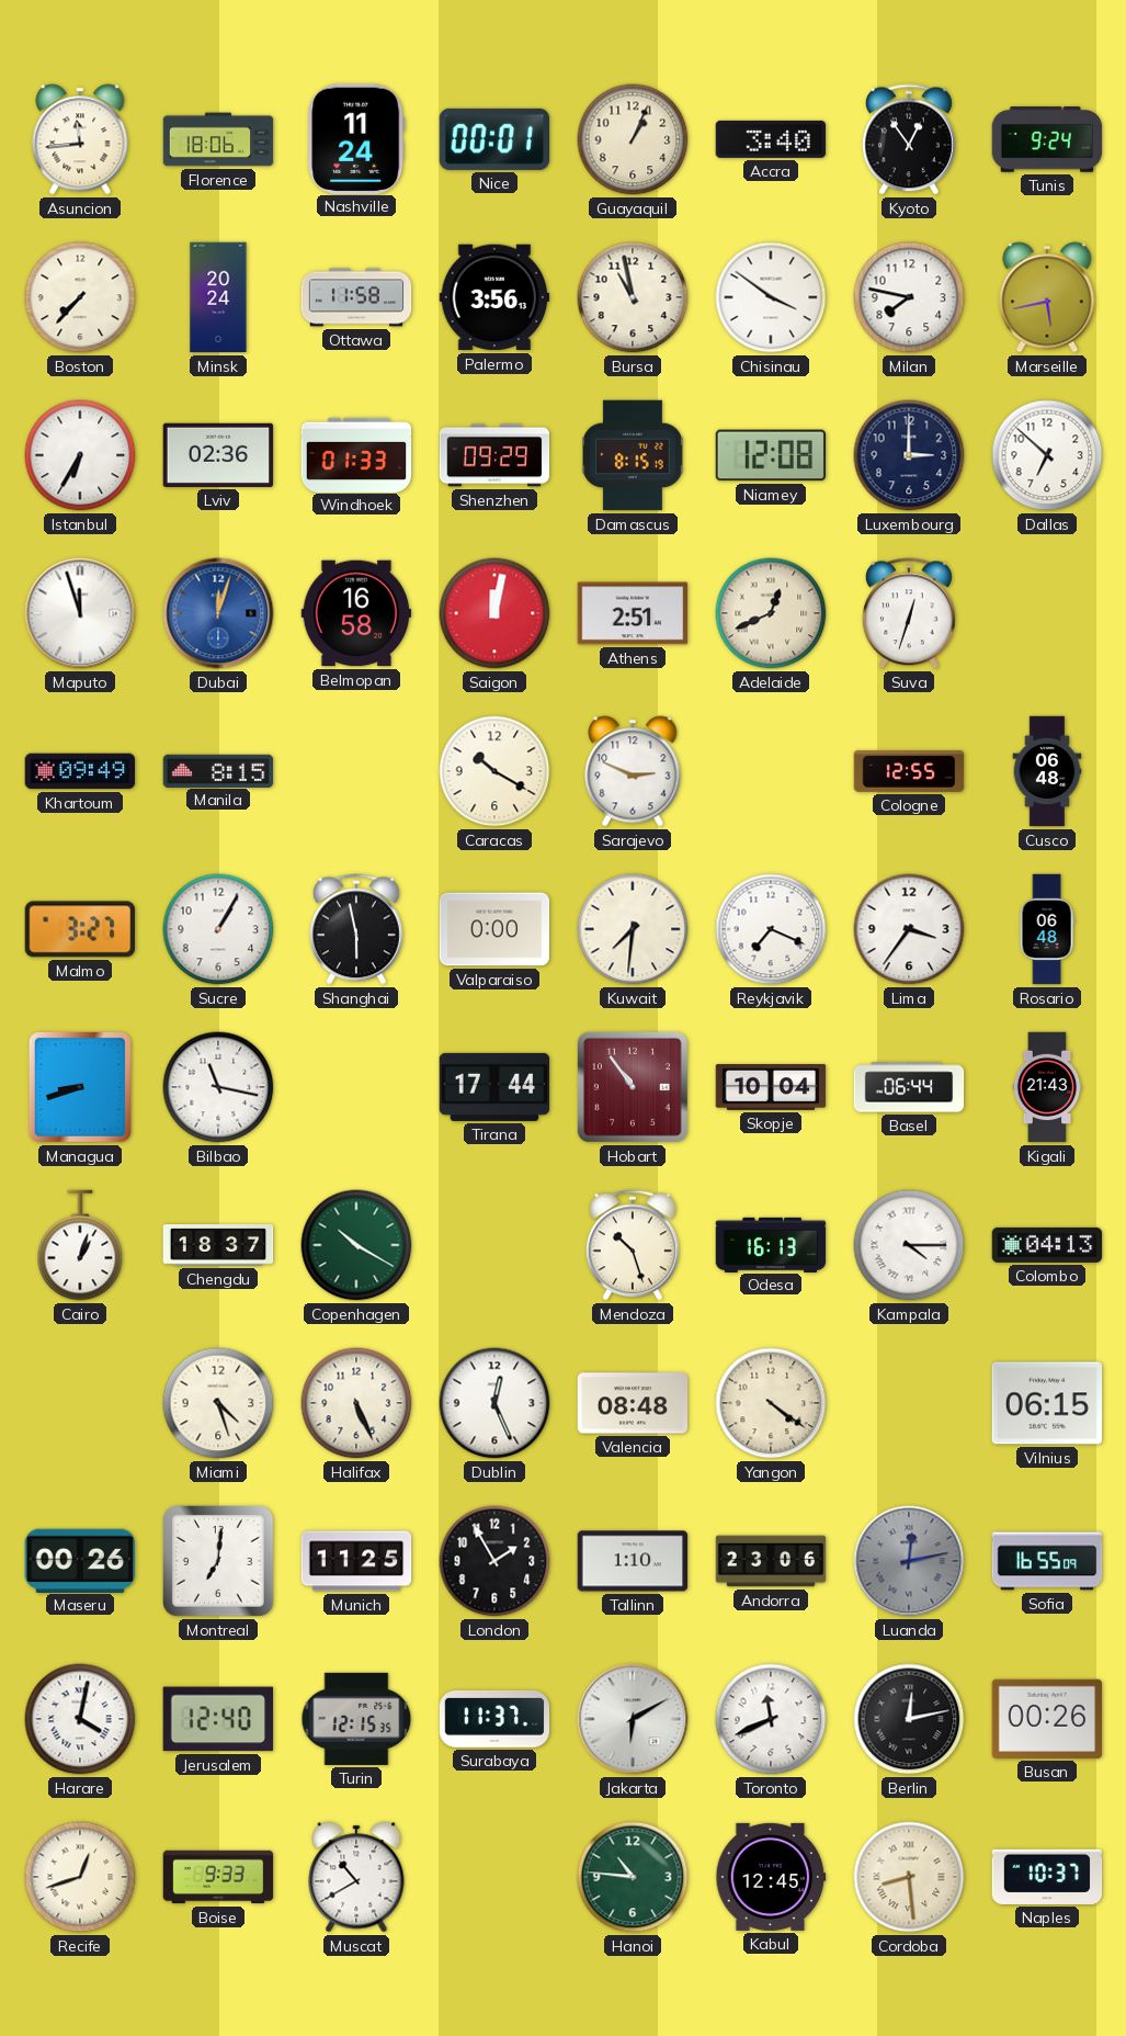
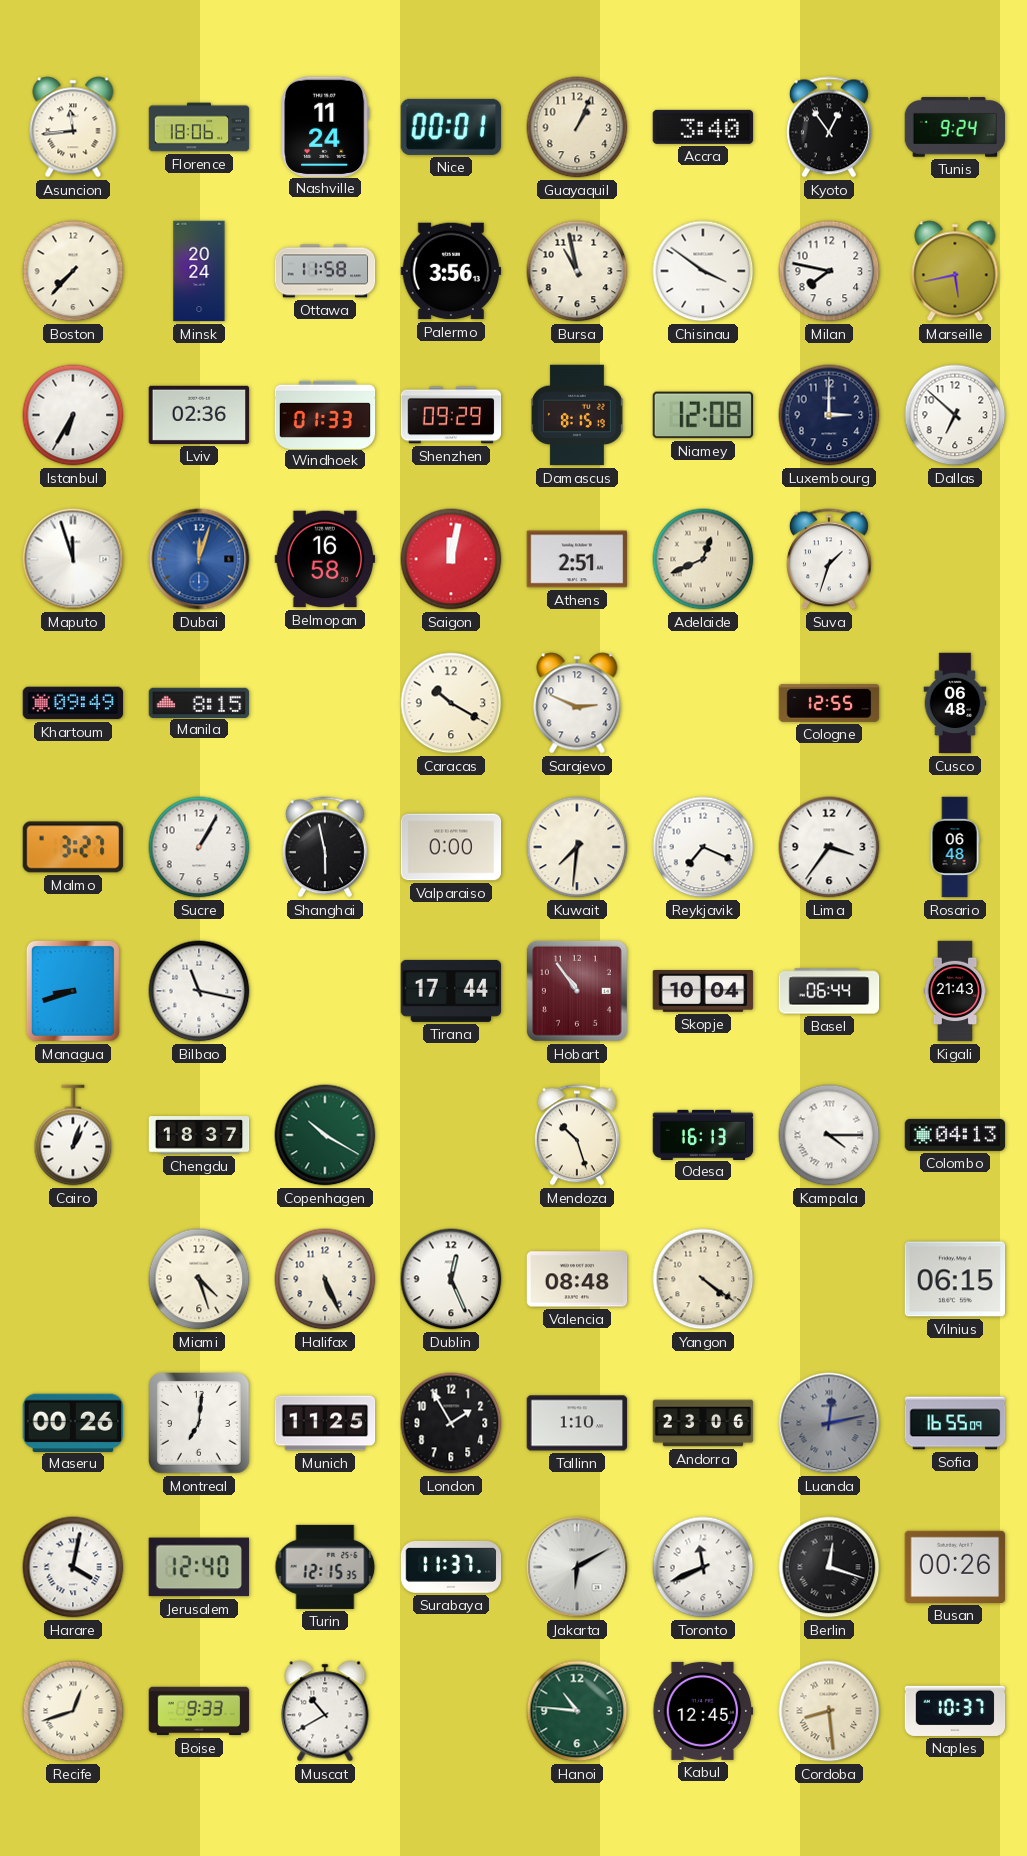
Suva: 12:33 -> 1:33
Berlin: 12:13 -> 12:18
